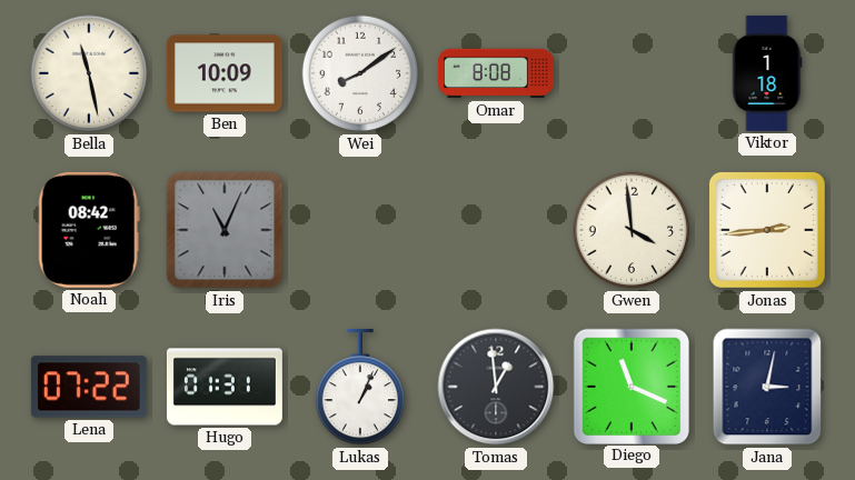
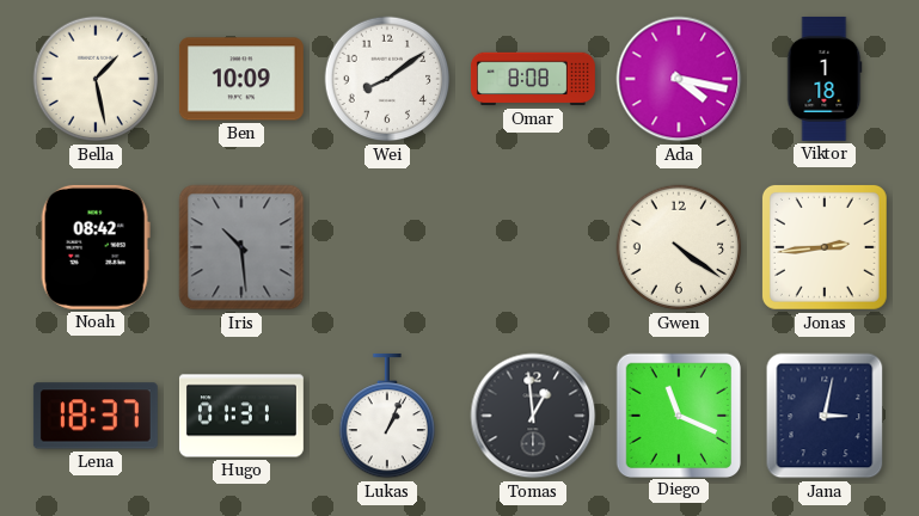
Bella: 11:28 -> 1:28
Ada: none -> 4:17
Iris: 11:04 -> 10:29
Gwen: 3:59 -> 4:21
Lena: 07:22 -> 18:37
